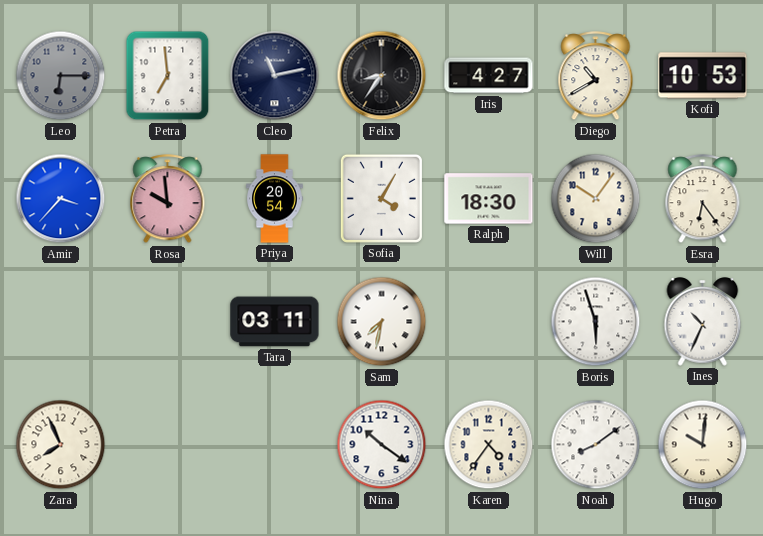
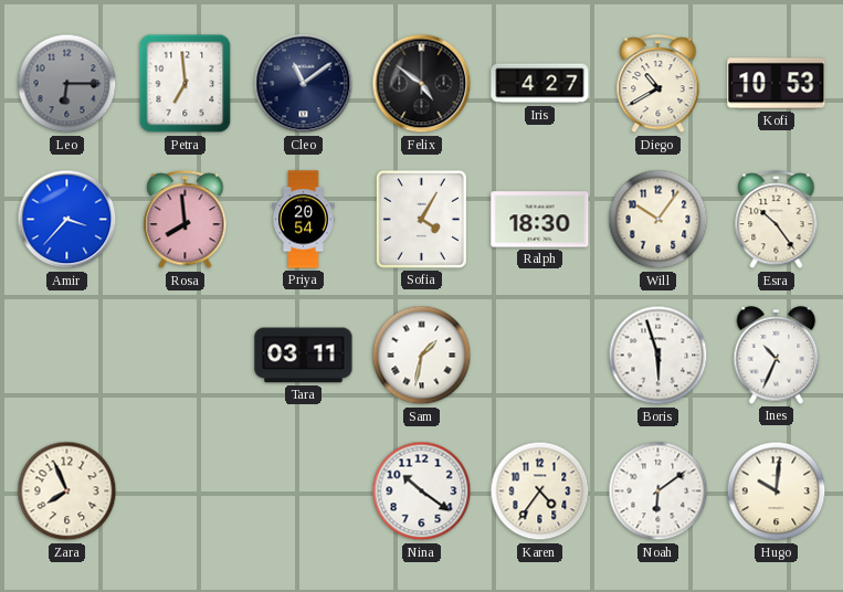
Cleo: 11:13 -> 11:09
Felix: 8:36 -> 4:51
Rosa: 9:59 -> 7:59
Esra: 6:24 -> 10:24
Sam: 7:32 -> 1:32
Noah: 8:09 -> 6:09
